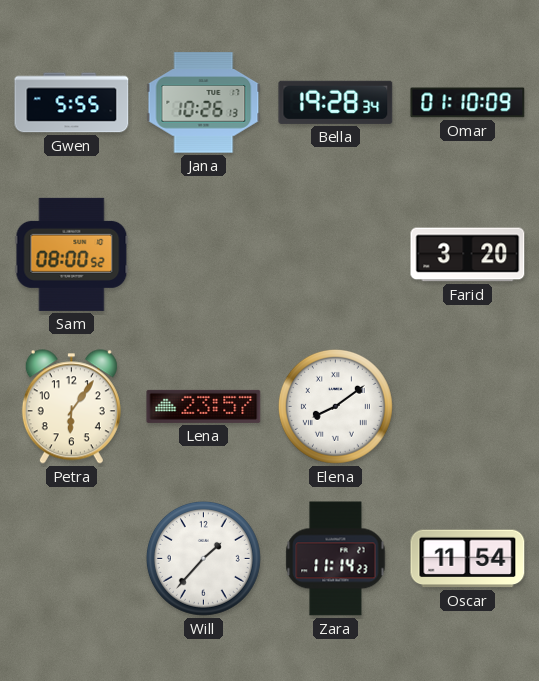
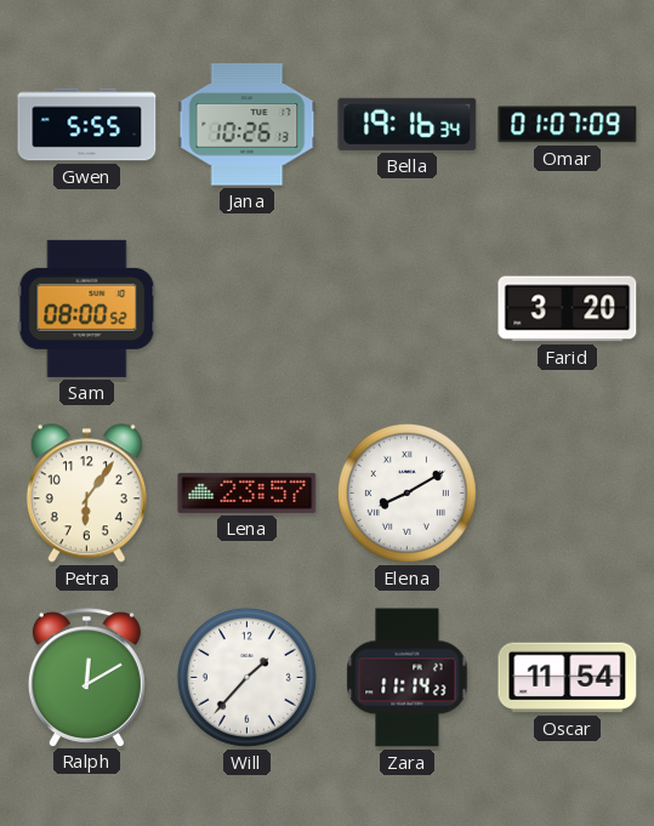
Bella: 19:28 -> 19:16
Omar: 01:10 -> 01:07
Elena: 8:09 -> 8:10
Ralph: none -> 12:10
